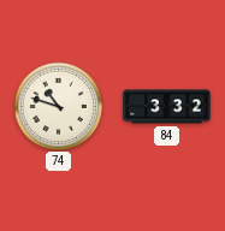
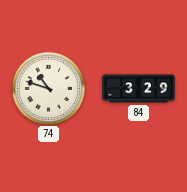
84: 3:32 -> 3:29
